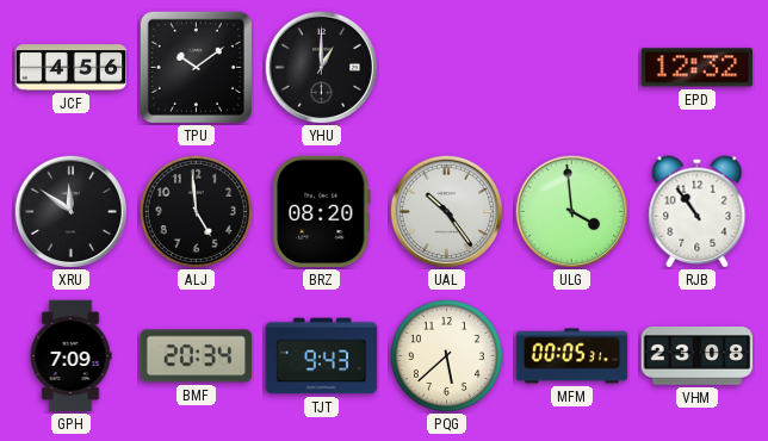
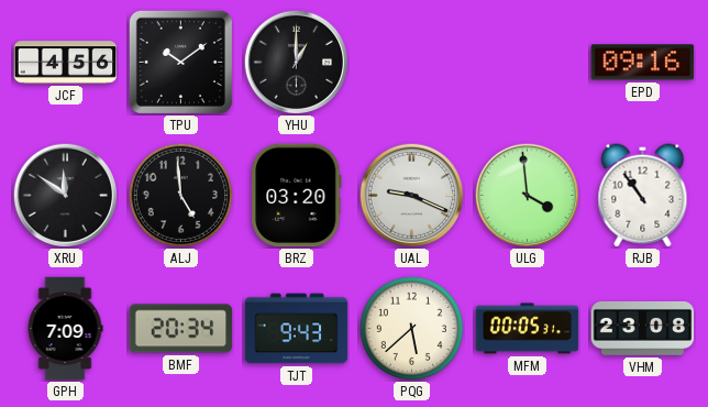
EPD: 12:32 -> 09:16
BRZ: 08:20 -> 03:20
UAL: 10:24 -> 9:19
